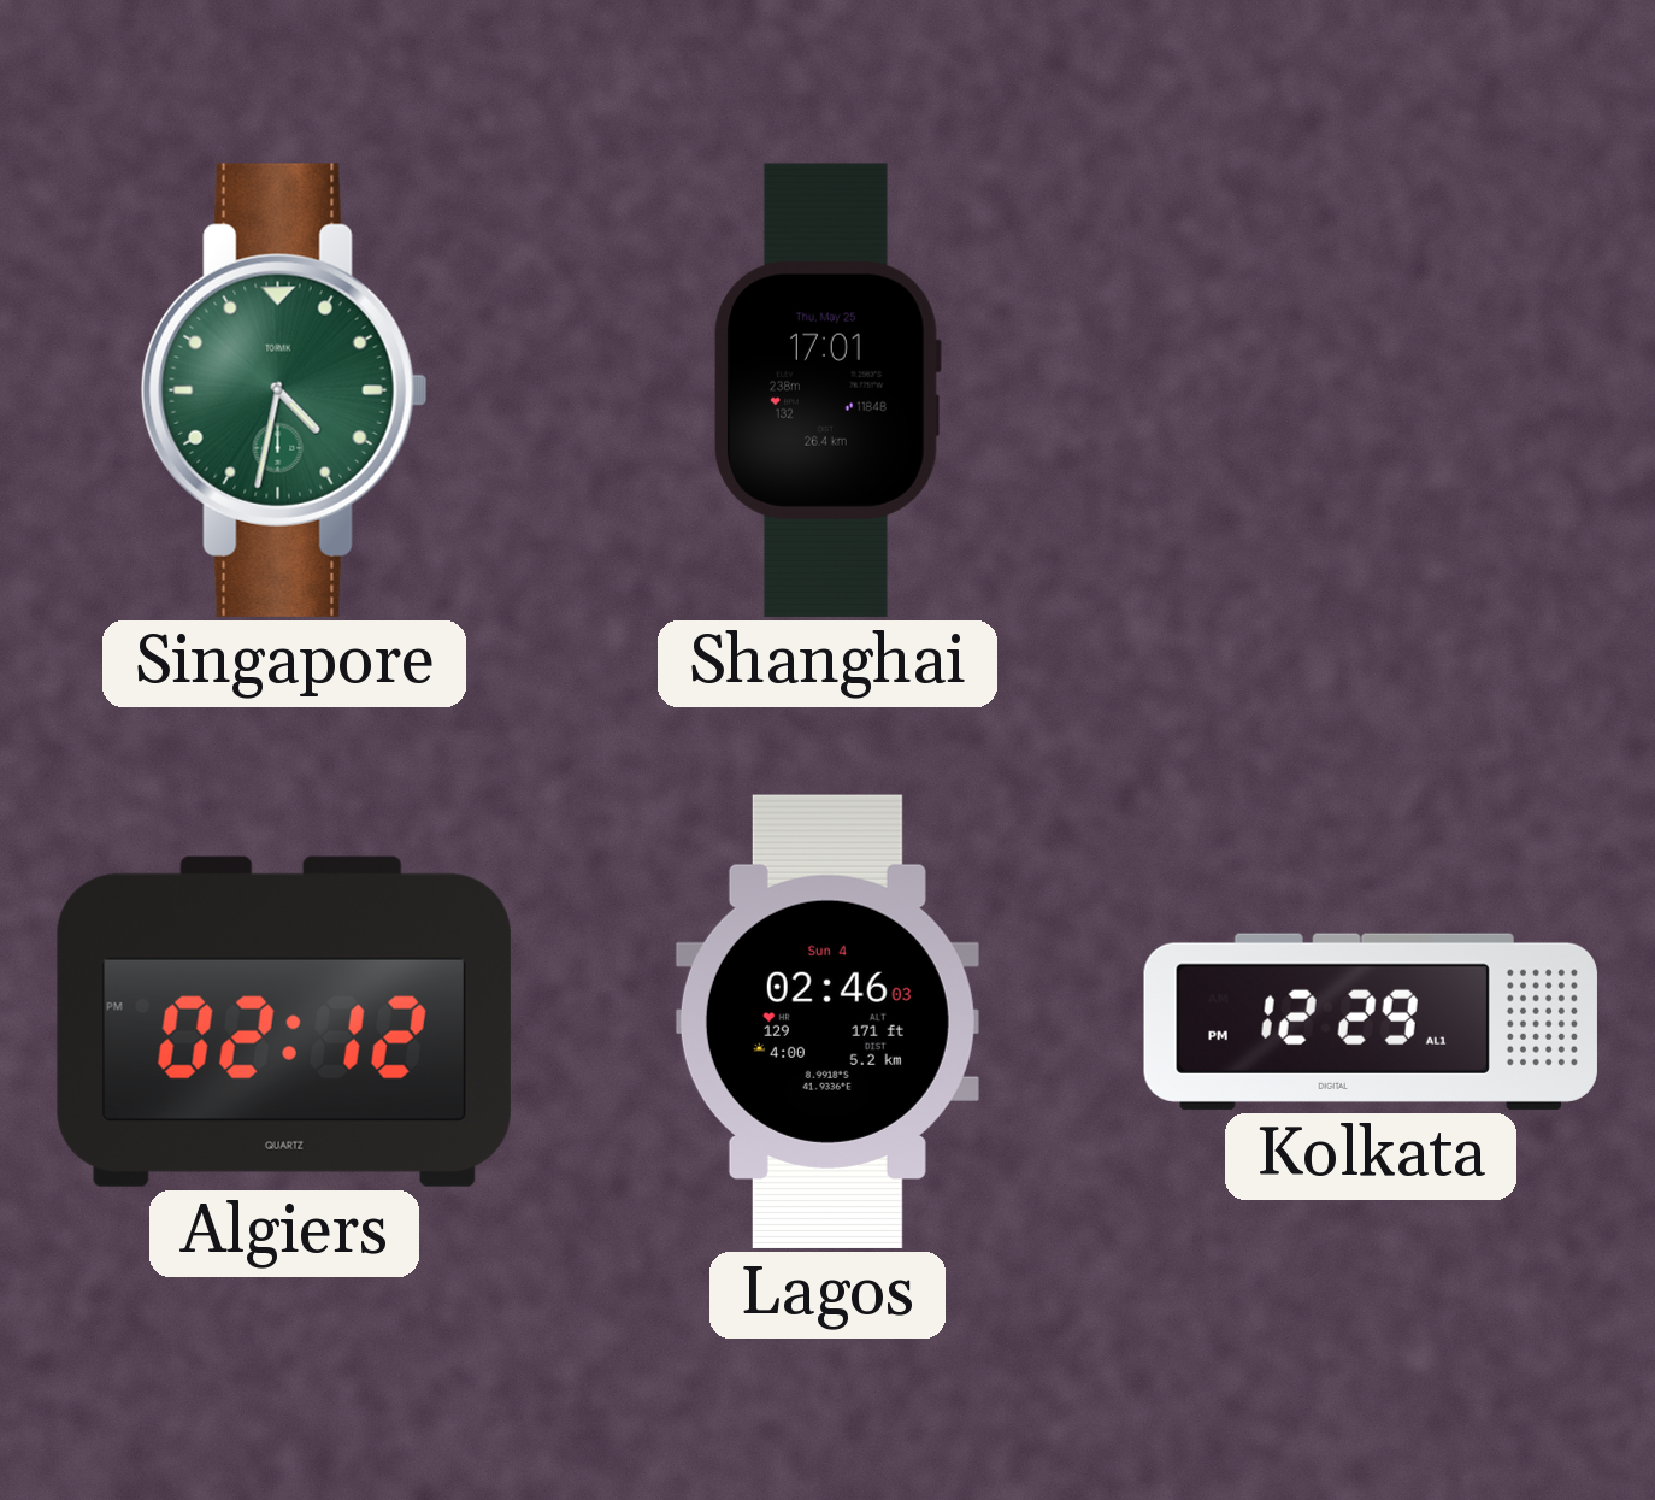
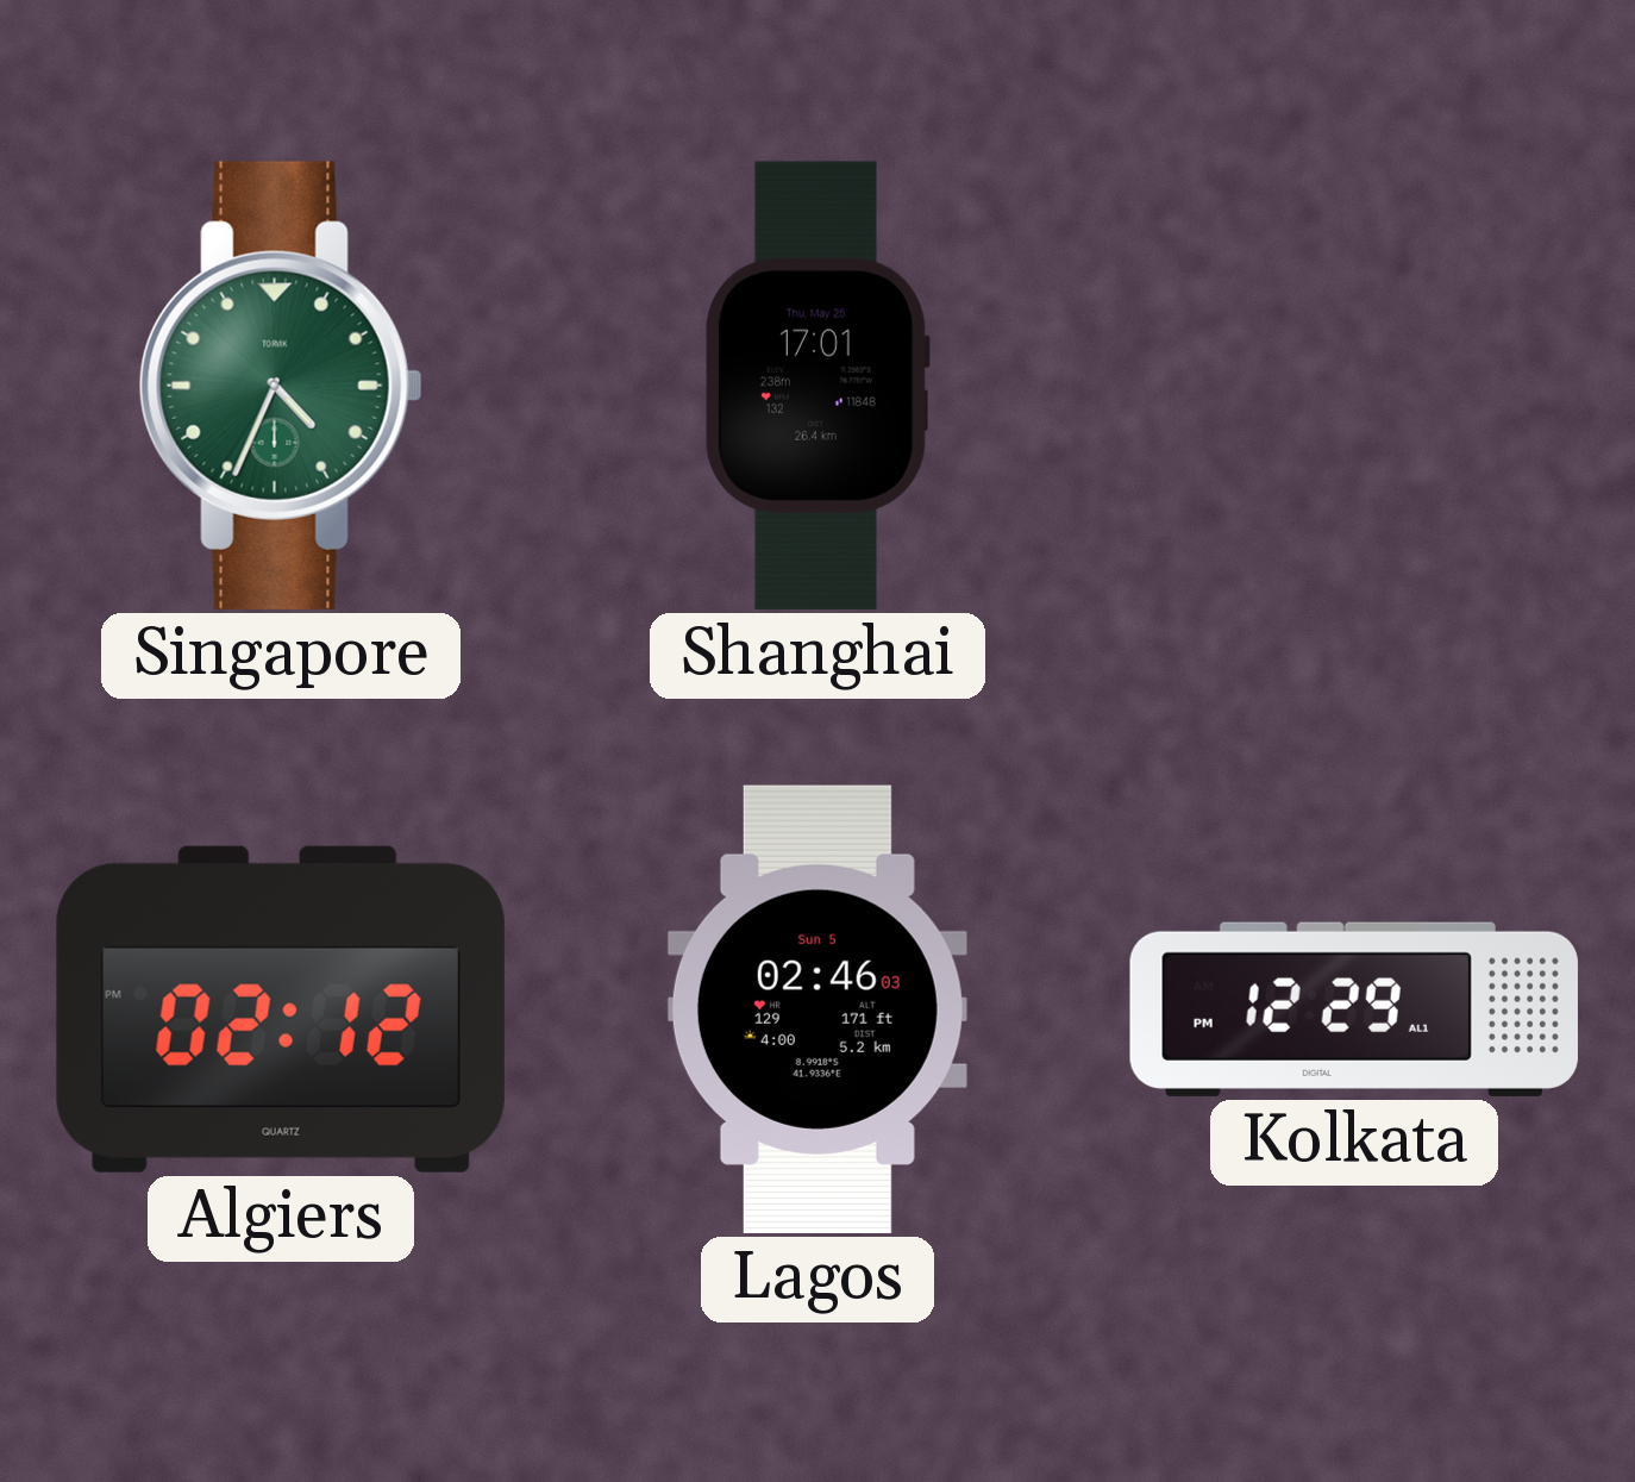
Singapore: 4:32 -> 4:34
Lagos date: Sun 4 -> Sun 5
